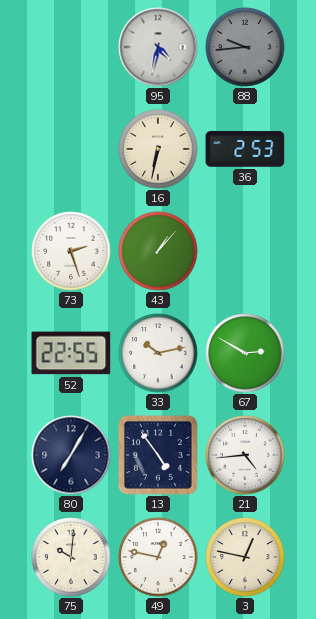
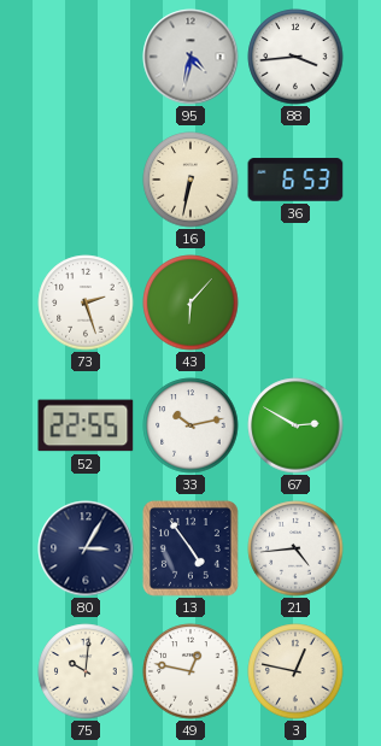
88: 9:44 -> 3:44
88 dial: grey -> white
36: 2:53 -> 6:53
43: 1:07 -> 6:07
80: 7:05 -> 3:05
